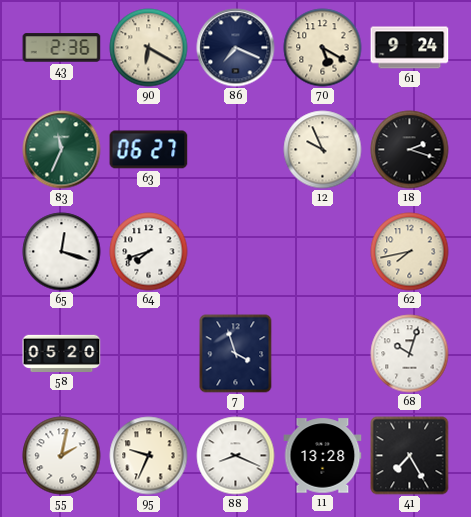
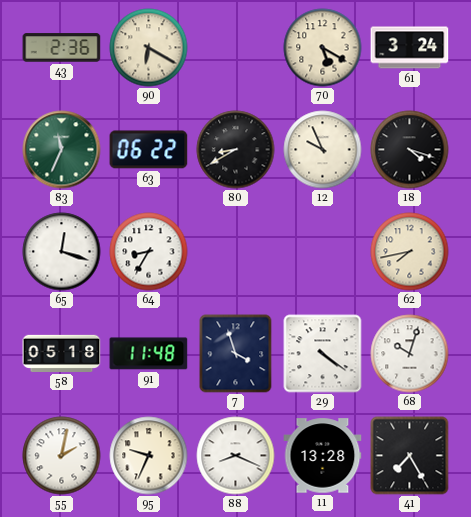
86: 7:19 -> none
61: 9:24 -> 3:24
63: 06:27 -> 06:22
80: none -> 8:40
18: 2:18 -> 4:18
64: 7:42 -> 8:35
58: 05:20 -> 05:18
91: none -> 11:48
29: none -> 4:21
